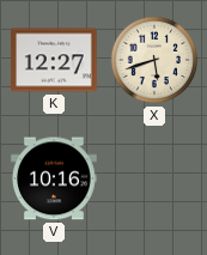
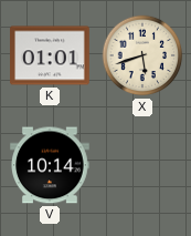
K: 12:27 -> 01:01
V: 10:16 -> 10:14
